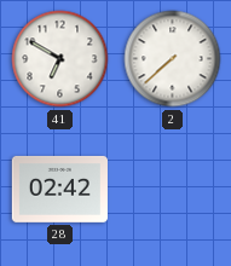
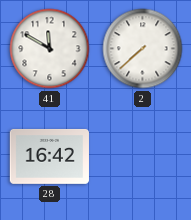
41: 6:50 -> 11:50
28: 02:42 -> 16:42
